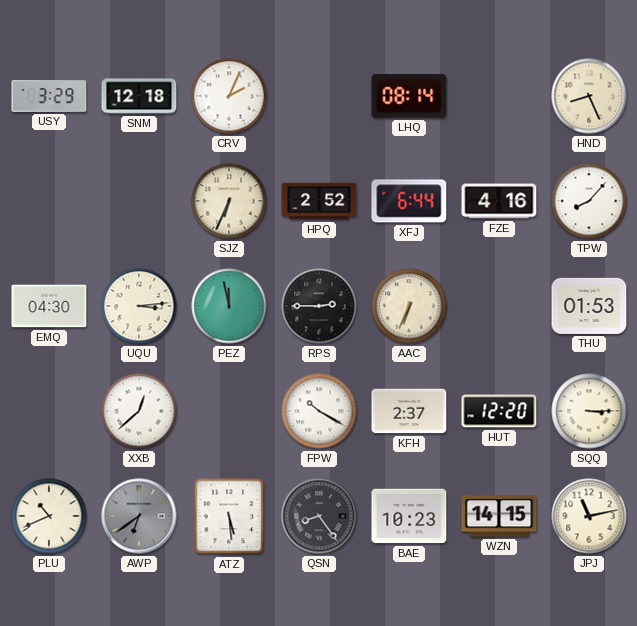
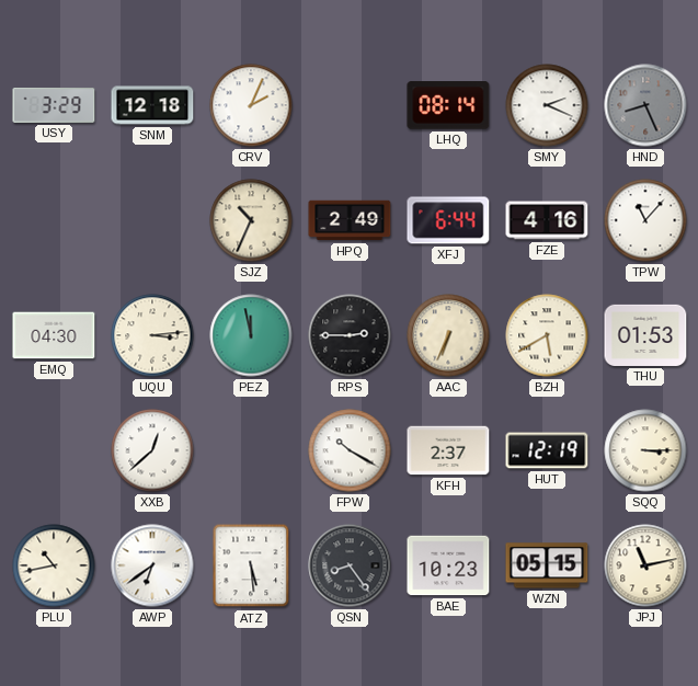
SMY: none -> 2:19
HND dial: cream -> grey
SJZ: 6:34 -> 10:34
HPQ: 2:52 -> 2:49
TPW: 8:07 -> 11:07
BZH: none -> 5:40
HUT: 12:20 -> 12:19
PLU: 10:41 -> 10:43
AWP dial: grey -> white
WZN: 14:15 -> 05:15
